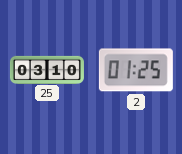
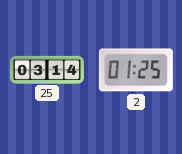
25: 03:10 -> 03:14
